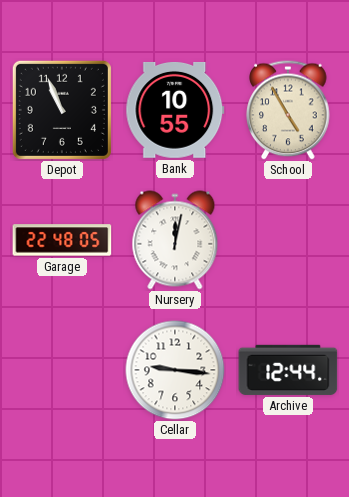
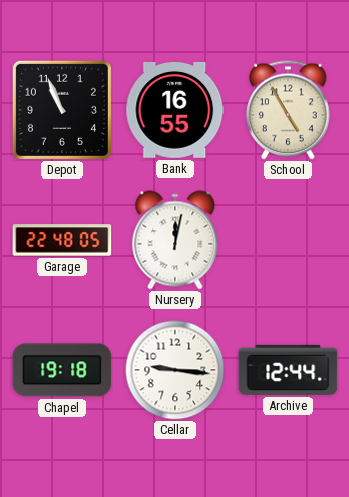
Bank: 10:55 -> 16:55
Chapel: none -> 19:18
